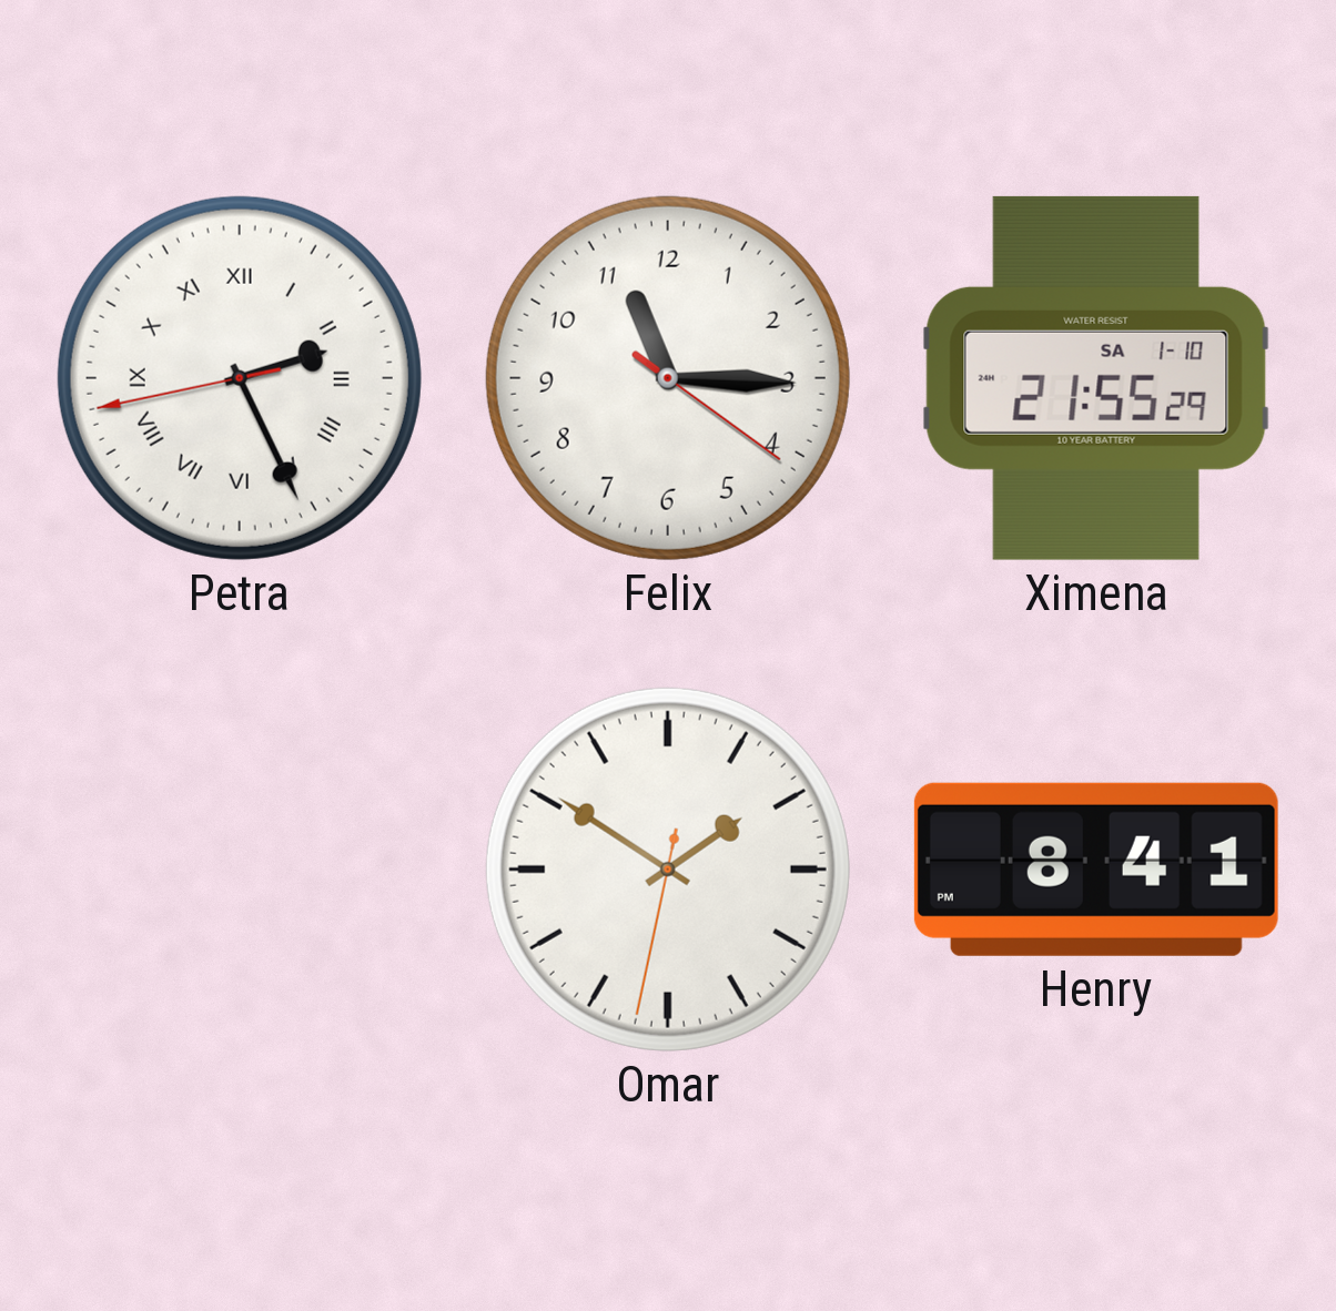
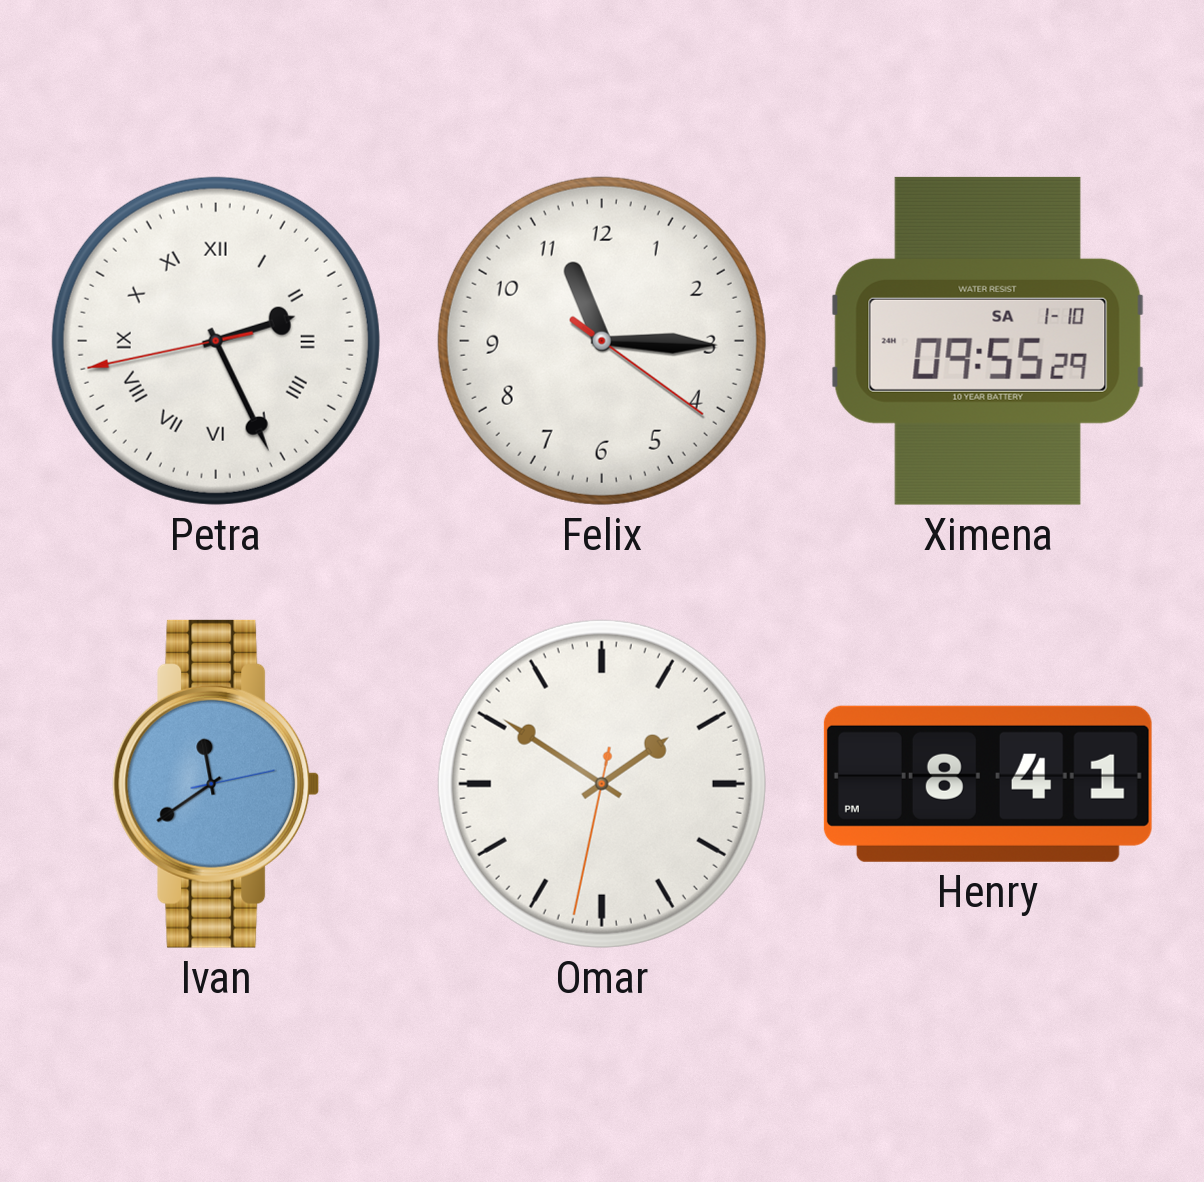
Ximena: 21:55 -> 09:55
Ivan: none -> 11:39
